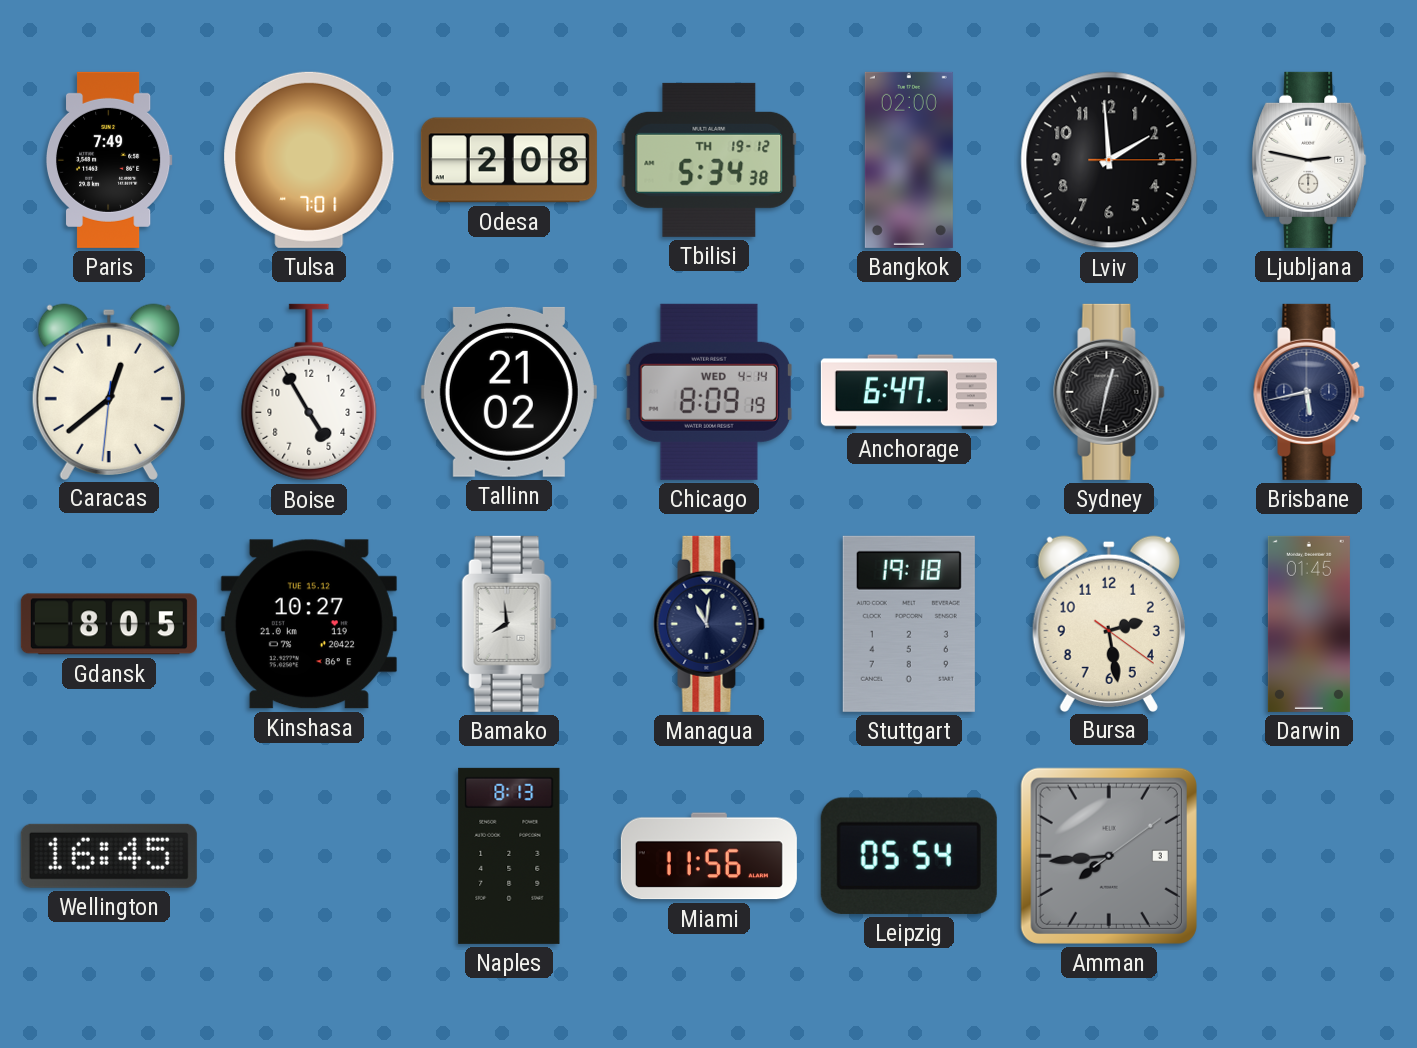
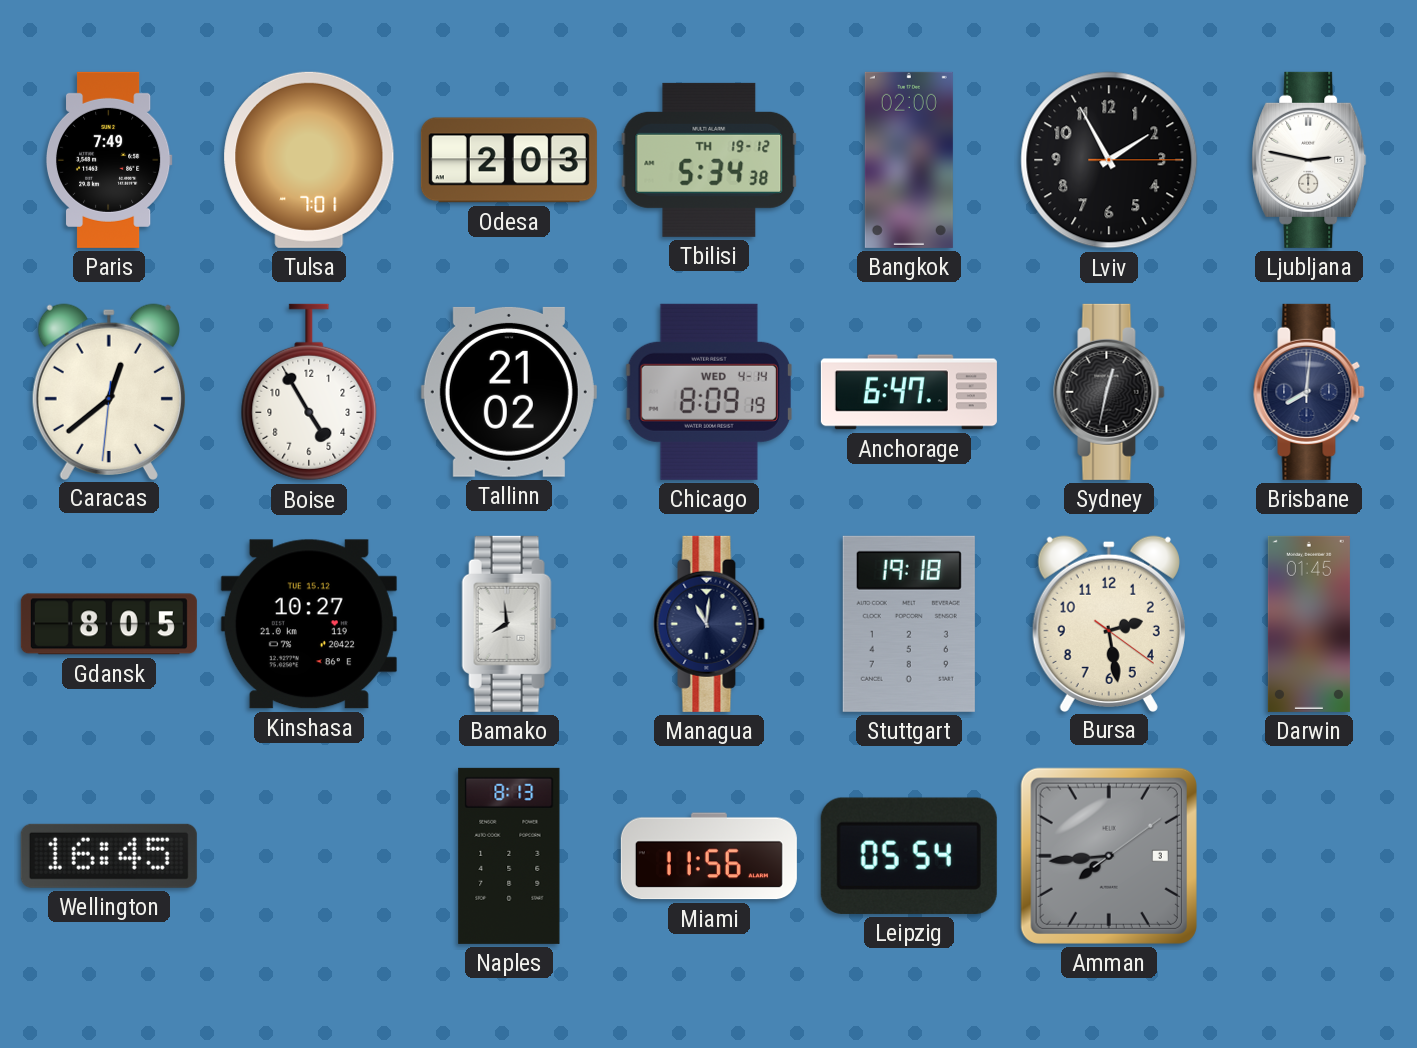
Odesa: 2:08 -> 2:03
Lviv: 1:59 -> 1:55
Brisbane: 5:43 -> 8:01
